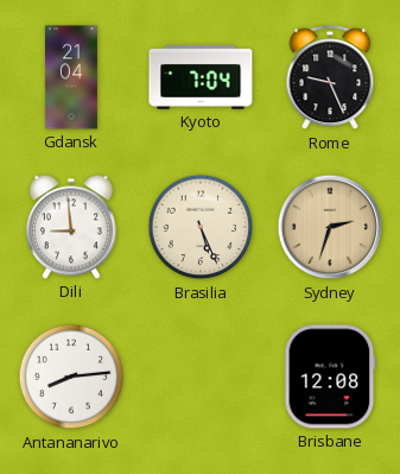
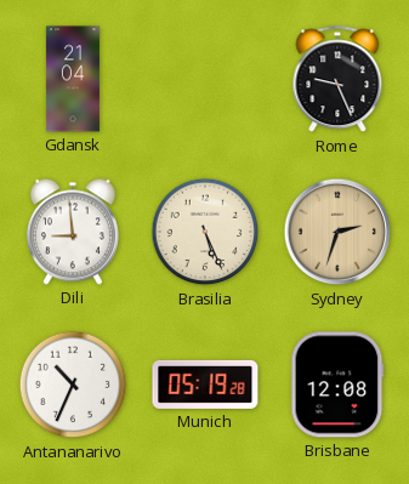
Kyoto: 7:04 -> none
Antananarivo: 8:14 -> 10:34
Munich: none -> 05:19
